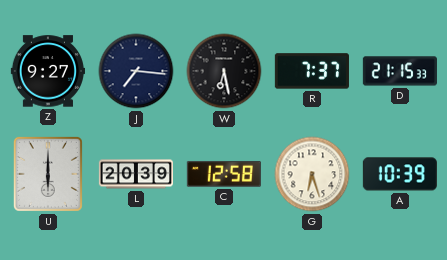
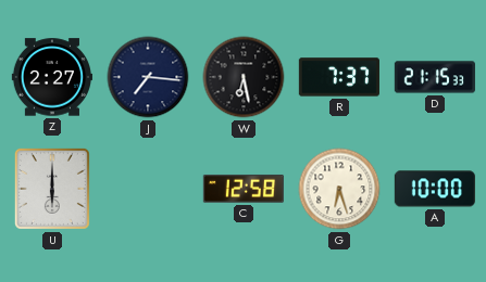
Z: 9:27 -> 2:27
L: 20:39 -> none
A: 10:39 -> 10:00
